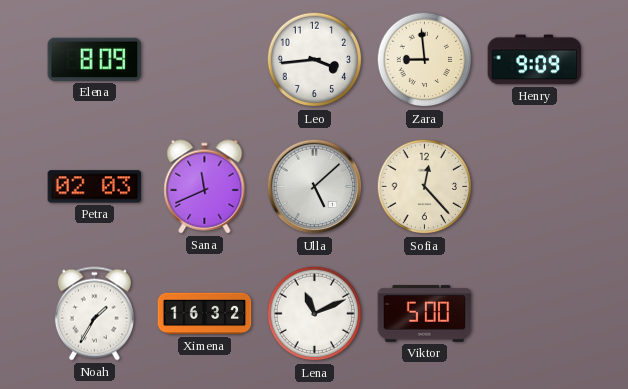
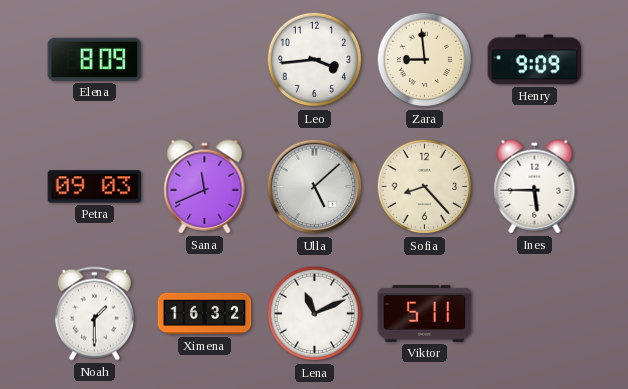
Petra: 02:03 -> 09:03
Sofia: 12:23 -> 8:23
Ines: none -> 5:45
Noah: 1:35 -> 1:30
Viktor: 5:00 -> 5:11
